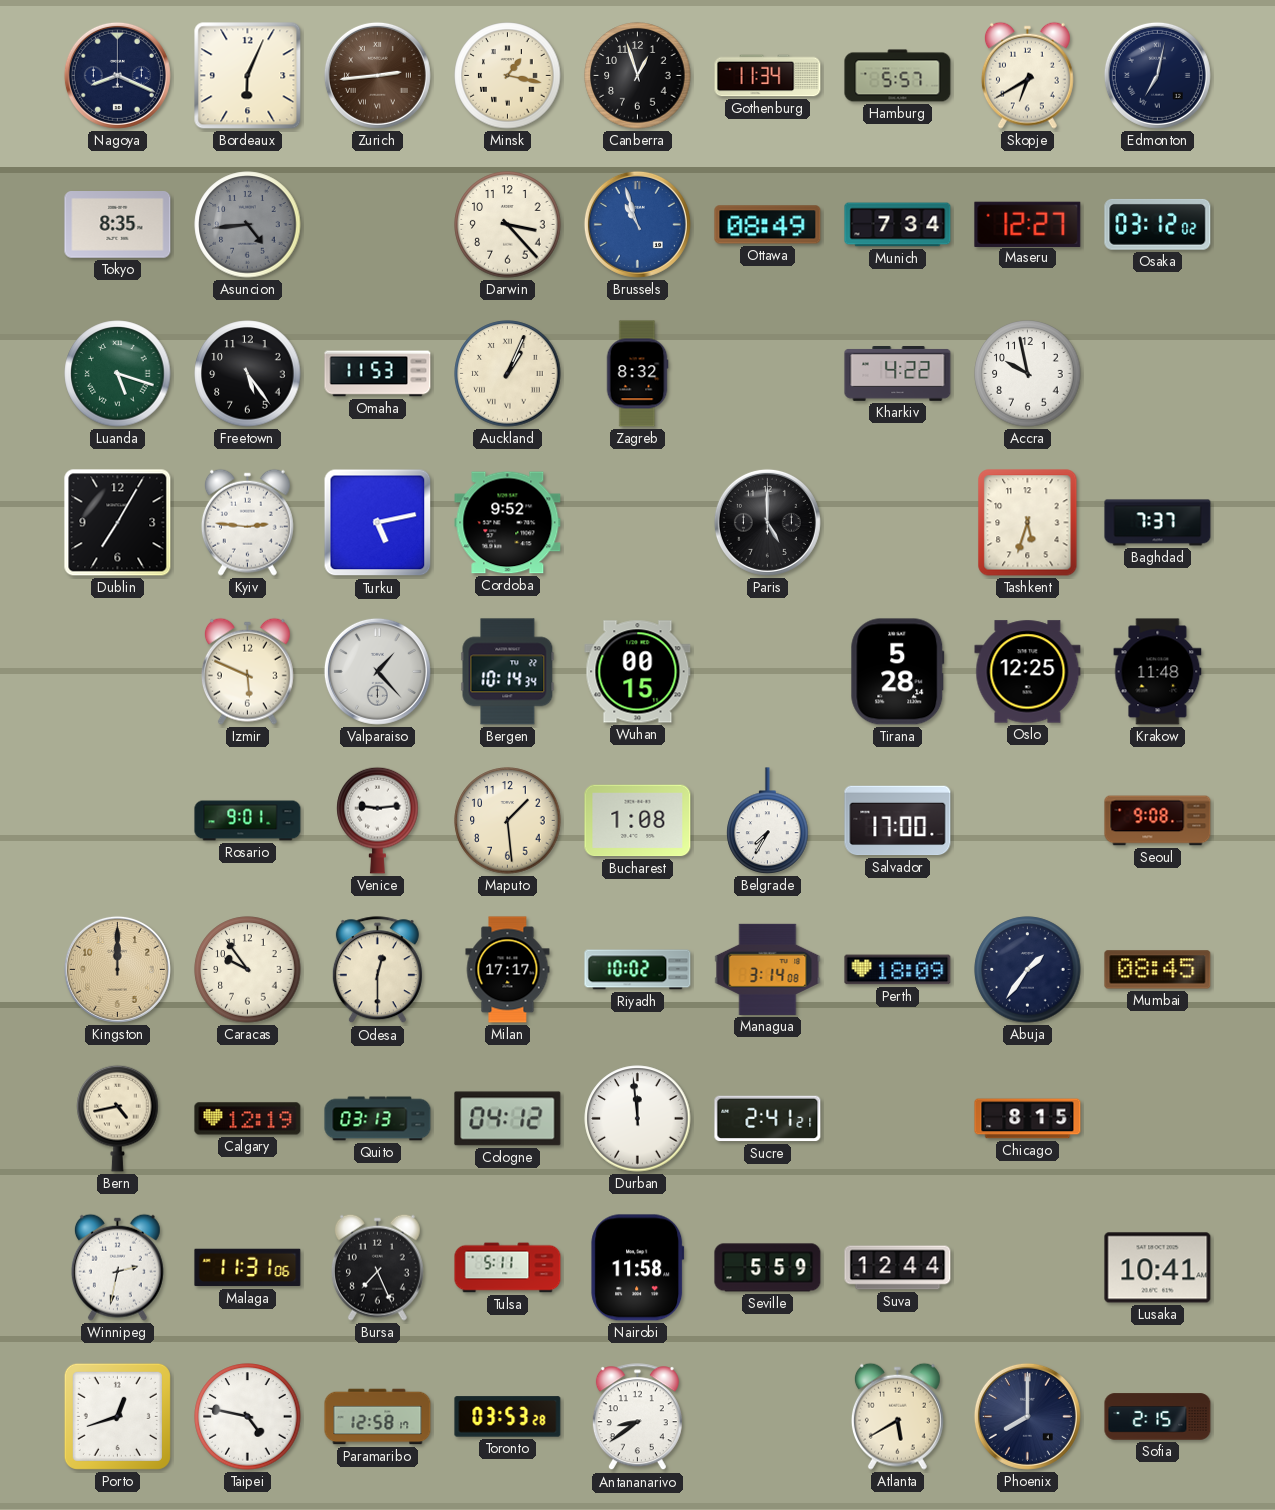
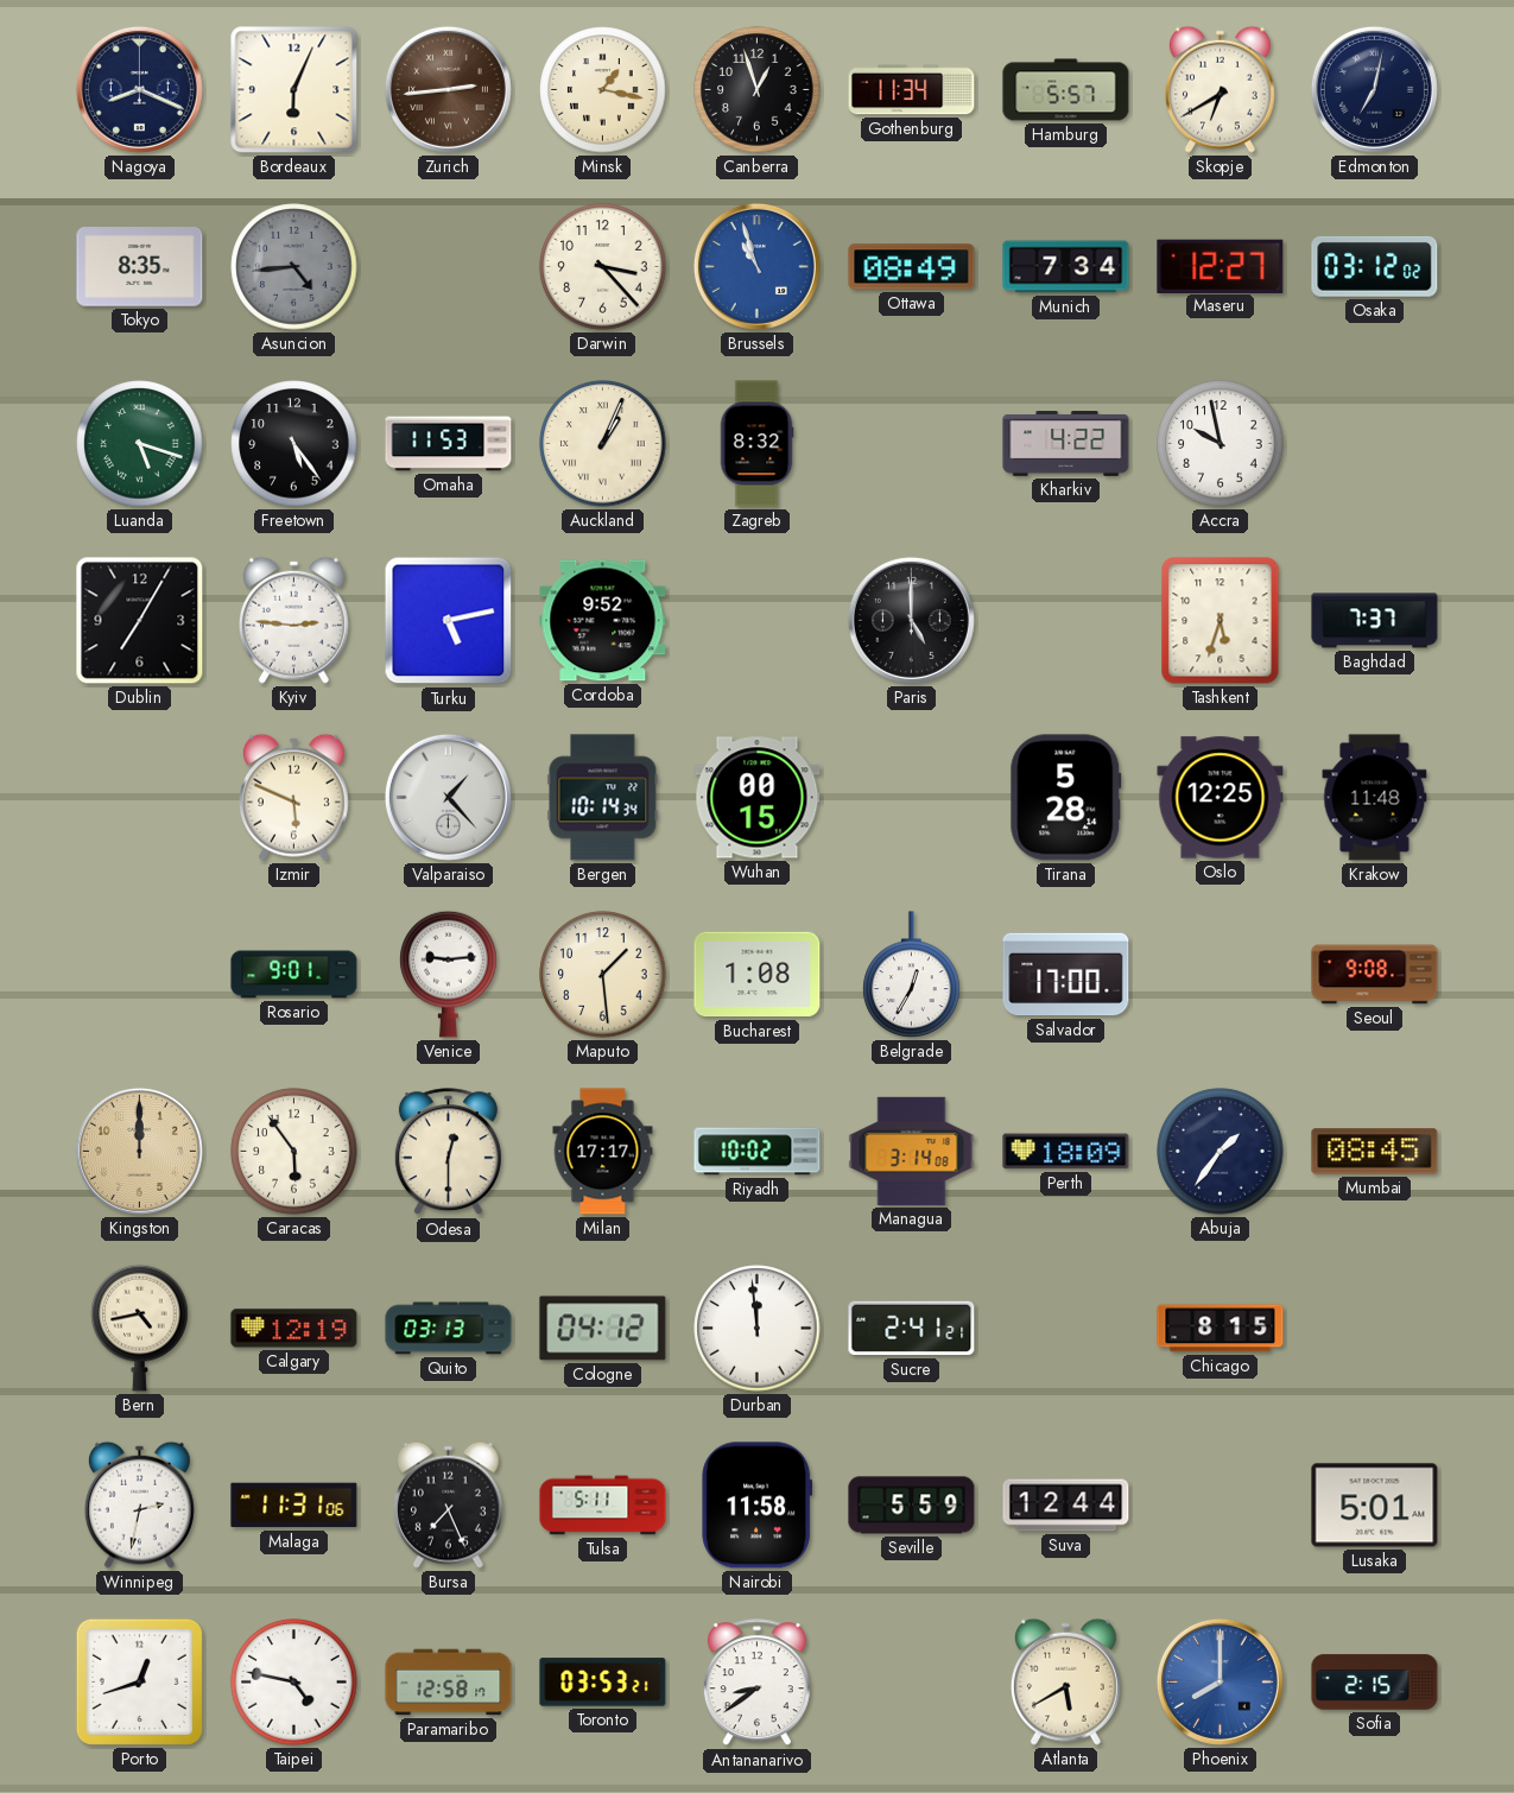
Belgrade: 7:35 -> 12:35
Caracas: 9:54 -> 5:54
Lusaka: 10:41 -> 5:01
Toronto: 03:53:28 -> 03:53:21
Phoenix dial: navy -> blue
